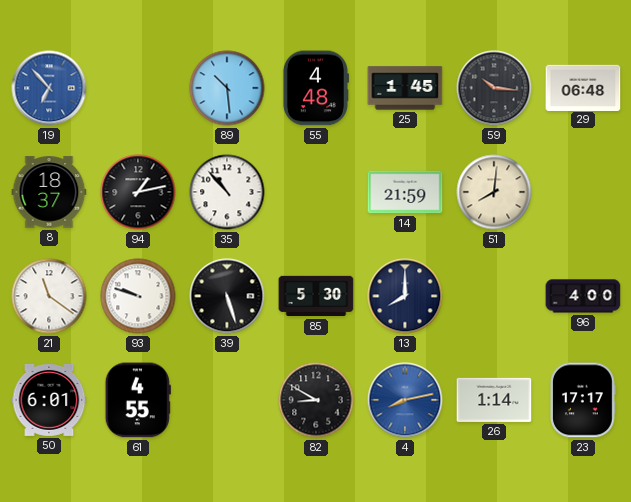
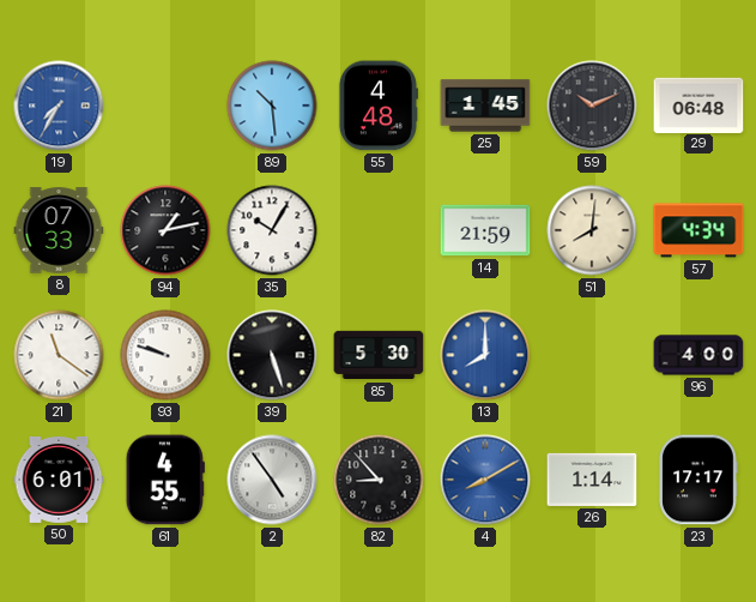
19: 6:53 -> 7:35
59: 10:16 -> 10:11
8: 18:37 -> 07:33
35: 10:53 -> 10:05
57: none -> 4:34
13 dial: navy -> blue
2: none -> 4:54
82: 8:50 -> 8:53
4: 8:13 -> 8:10
